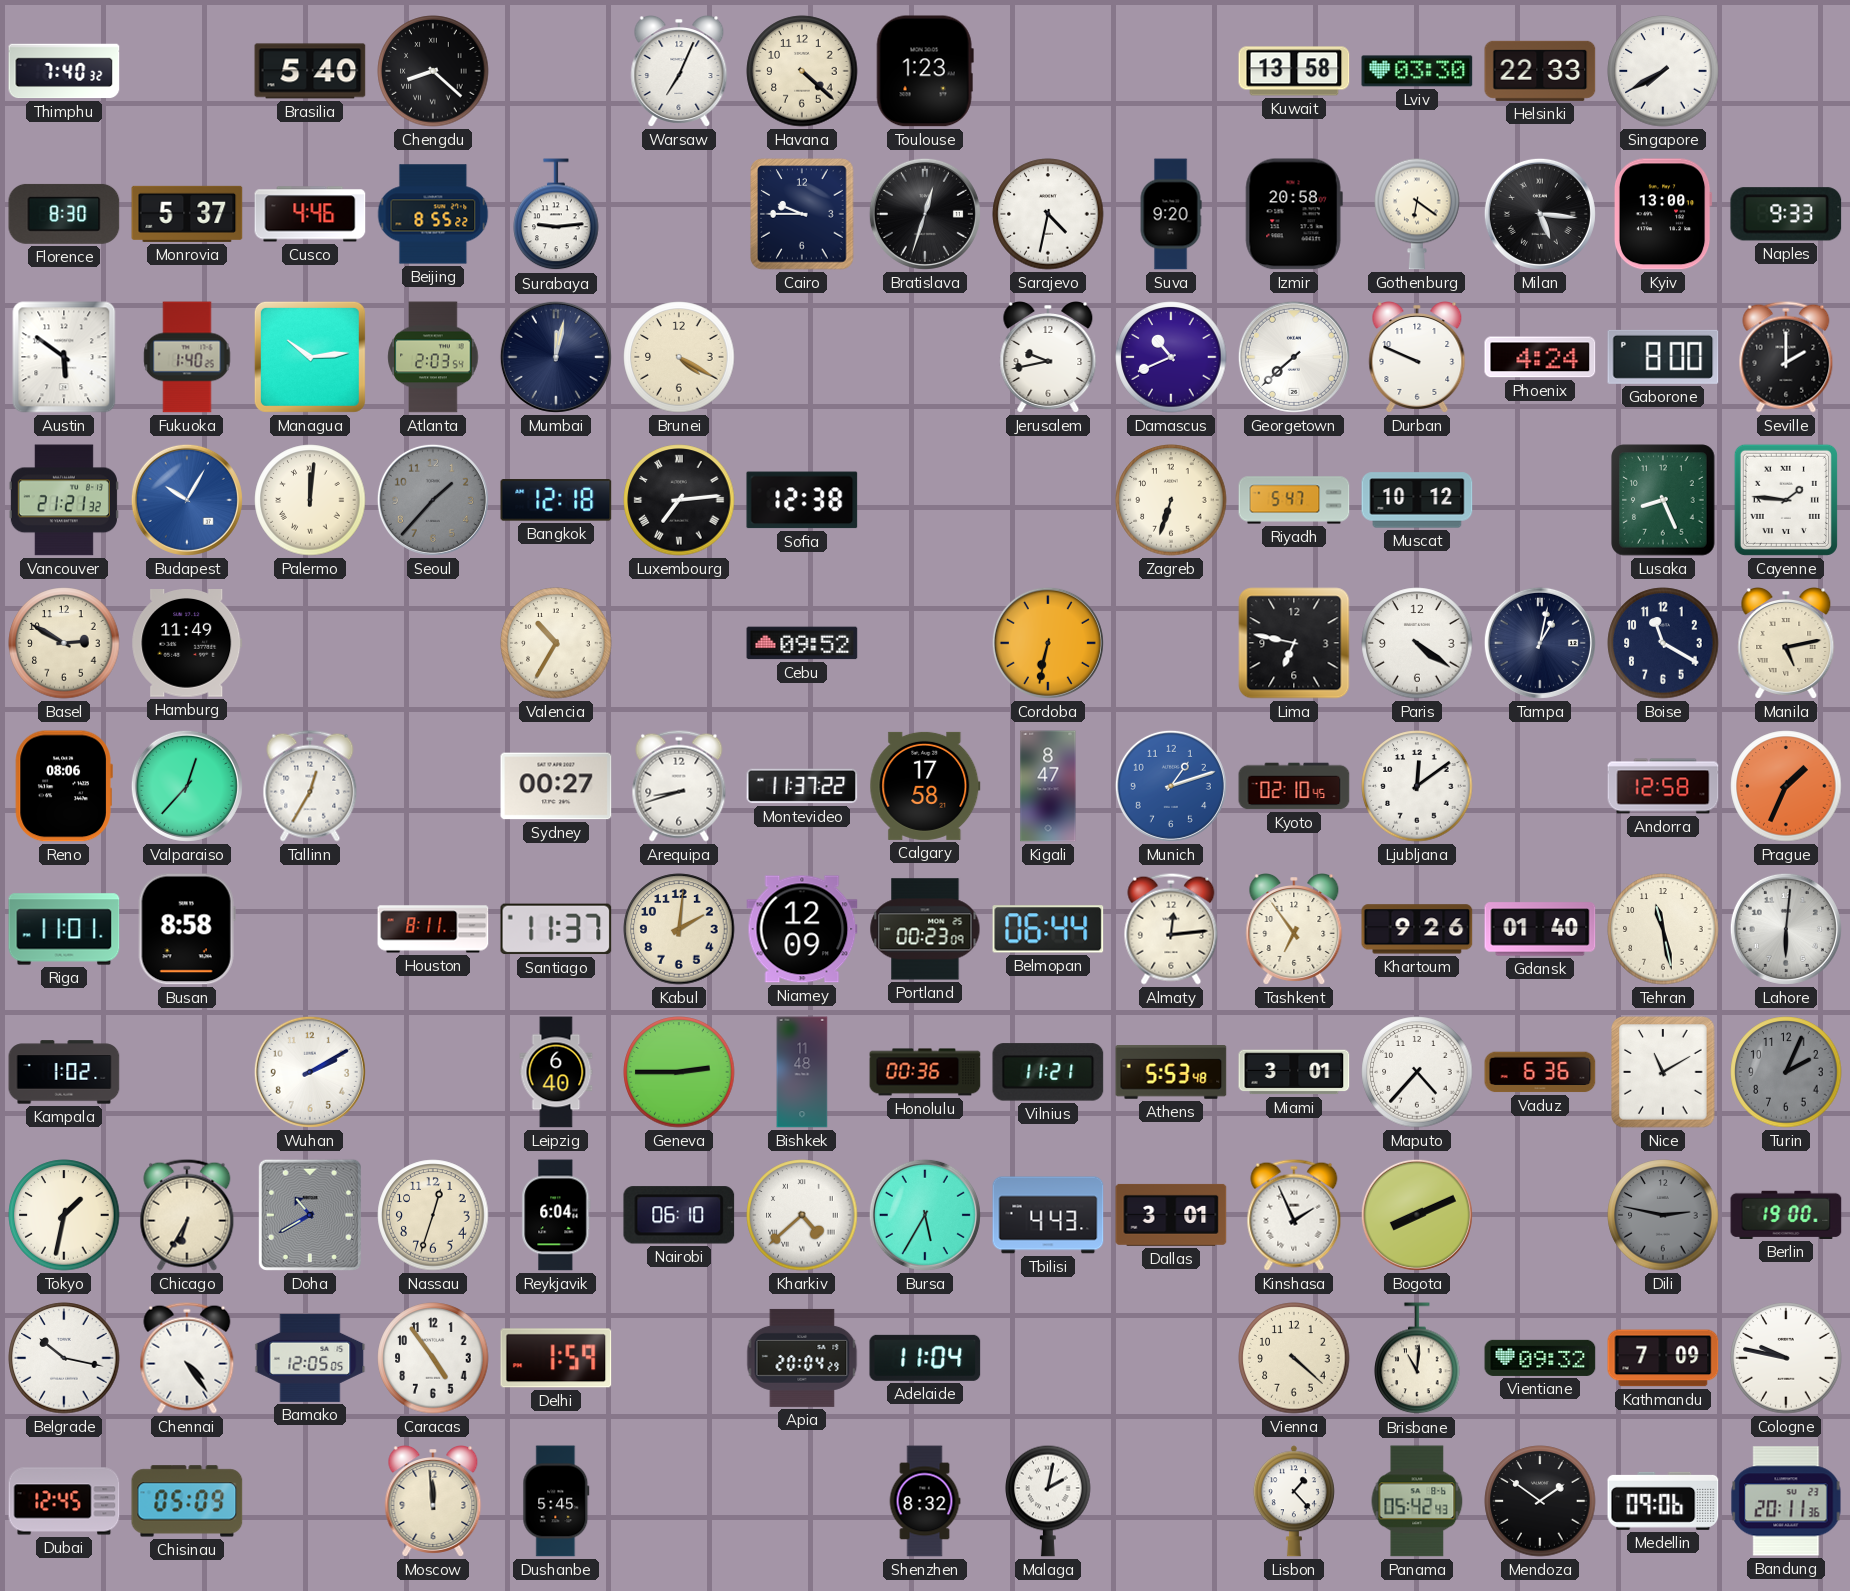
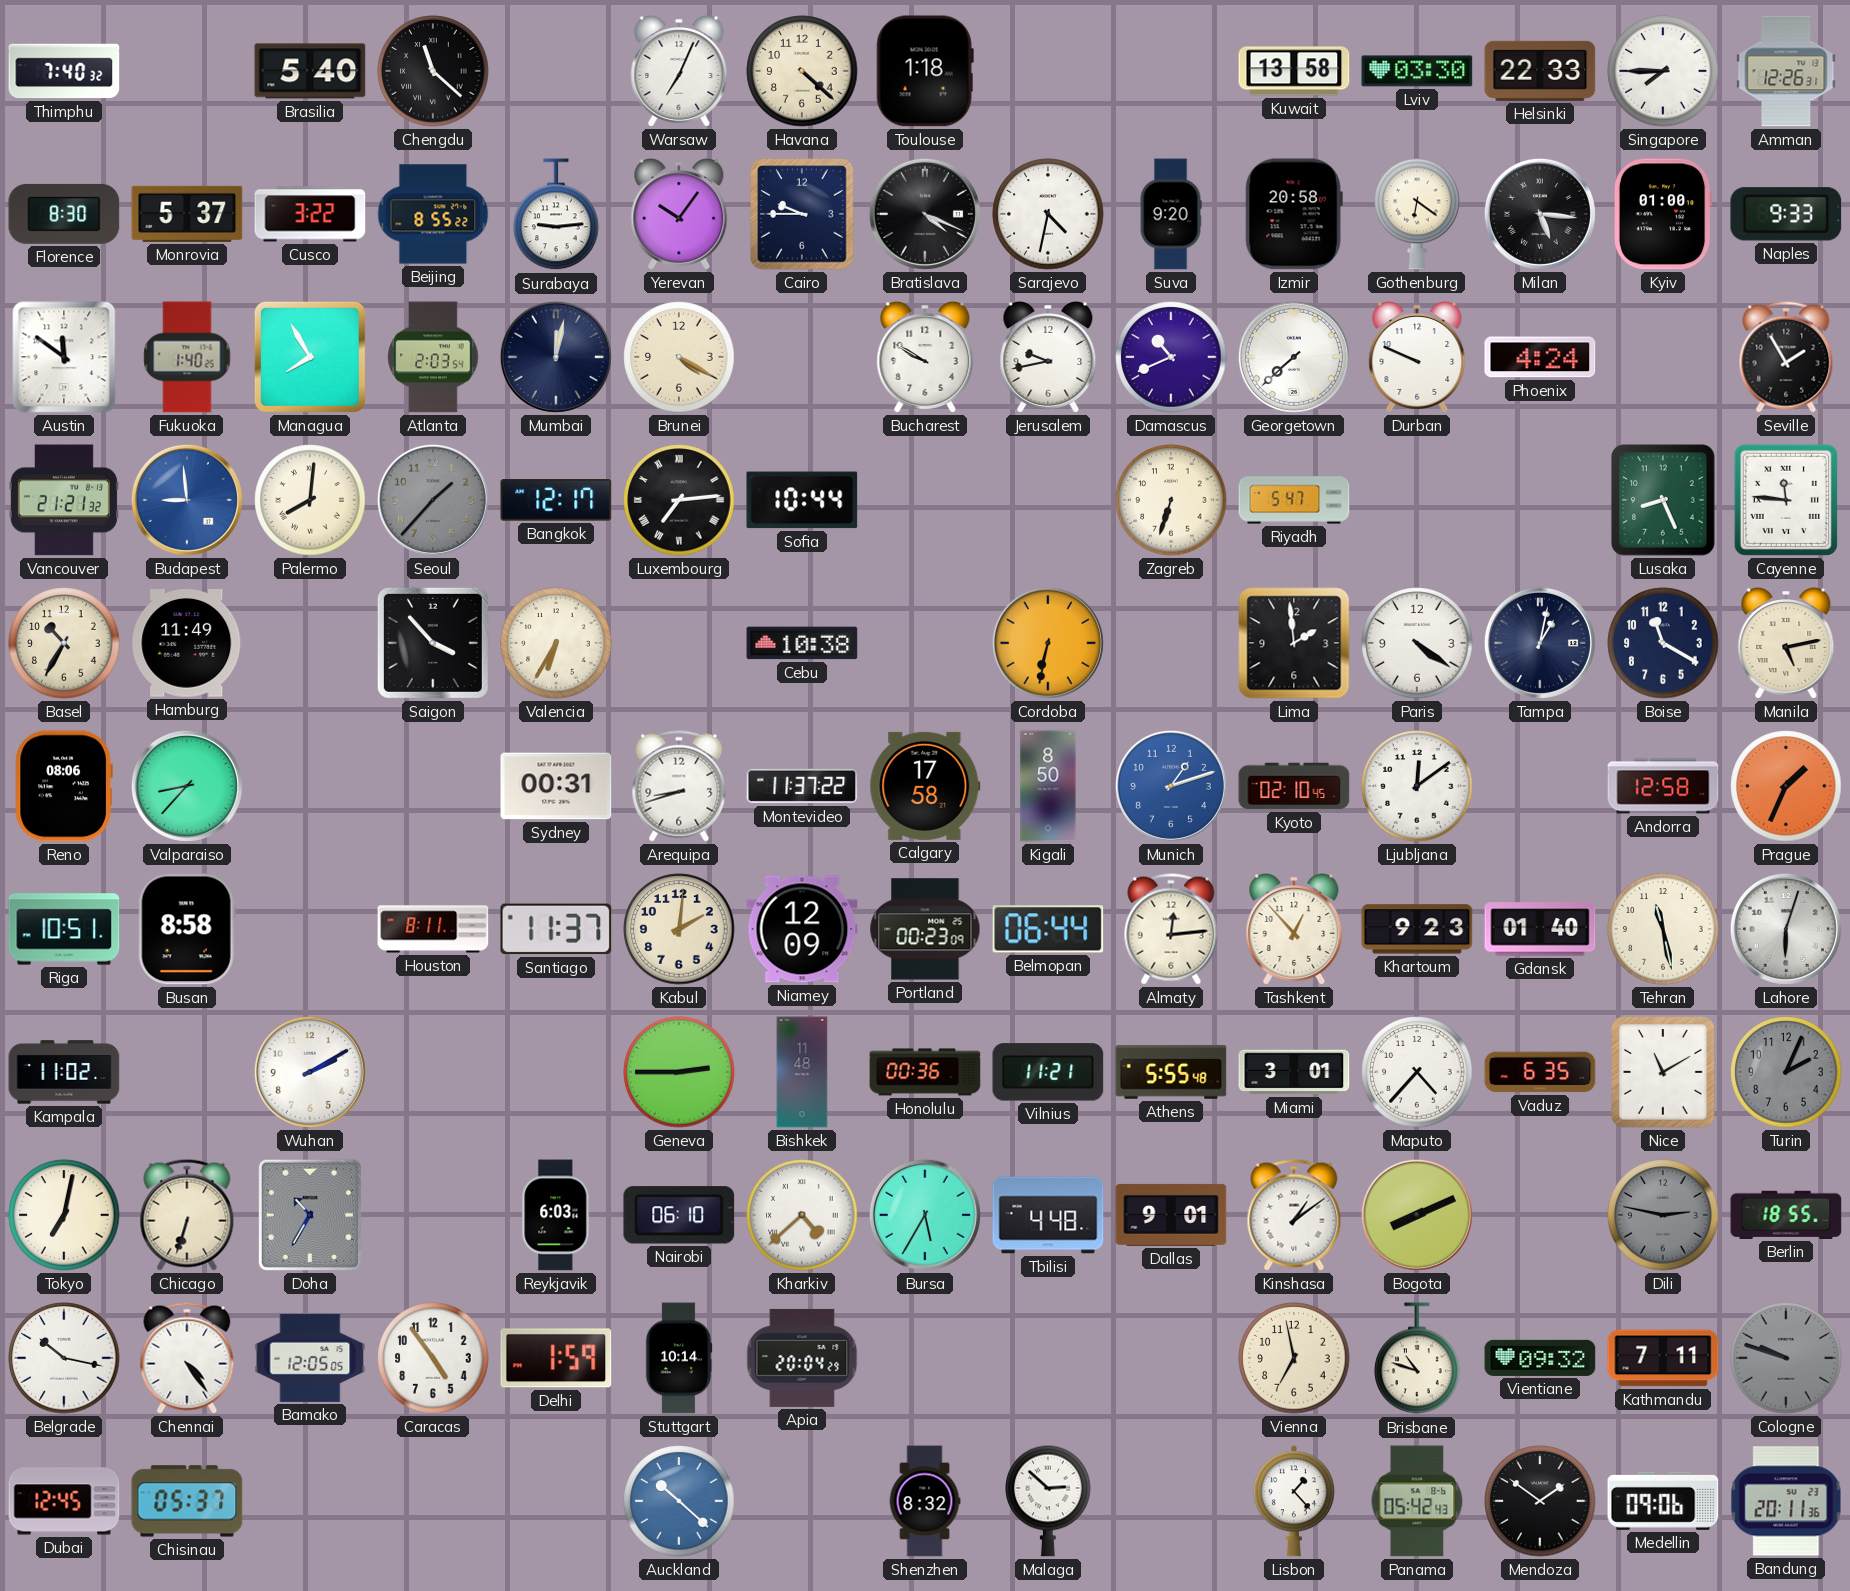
Chengdu: 8:22 -> 11:22
Toulouse: 1:23 -> 1:18
Singapore: 7:40 -> 7:45
Amman: none -> 12:26
Cusco: 4:46 -> 3:22
Yerevan: none -> 10:06
Bratislava: 12:33 -> 4:19
Kyiv: 13:00 -> 01:00
Austin: 5:51 -> 11:51
Managua: 10:14 -> 7:55
Bucharest: none -> 9:50
Gaborone: 8:00 -> none
Seville: 2:00 -> 1:55
Budapest: 10:05 -> 8:59
Palermo: 12:01 -> 8:01
Bangkok: 12:18 -> 12:17
Sofia: 12:38 -> 10:44
Muscat: 10:12 -> none
Cayenne: 1:46 -> 11:46
Basel: 2:50 -> 10:35
Saigon: none -> 3:53
Valencia: 10:35 -> 6:35
Cebu: 09:52 -> 10:38
Lima: 6:47 -> 1:59
Valparaiso: 12:37 -> 8:37
Tallinn: 12:35 -> none
Sydney: 00:27 -> 00:31
Kigali: 8:47 -> 8:50
Riga: 11:01 -> 10:51
Tashkent: 6:54 -> 12:53
Khartoum: 9:26 -> 9:23
Lahore: 6:01 -> 6:03
Kampala: 1:02 -> 11:02
Leipzig: 6:40 -> none
Athens: 5:53 -> 5:55
Vaduz: 6:36 -> 6:35
Tokyo: 1:32 -> 7:02
Chicago: 6:35 -> 6:33
Doha: 10:40 -> 10:35
Nassau: 12:33 -> none
Reykjavik: 6:04 -> 6:03
Tbilisi: 4:43 -> 4:48
Dallas: 3:01 -> 9:01
Kinshasa: 1:56 -> 1:09
Berlin: 19:00 -> 18:55
Stuttgart: none -> 10:14
Adelaide: 11:04 -> none
Vienna: 4:22 -> 6:58
Brisbane: 11:01 -> 10:48
Kathmandu: 7:09 -> 7:11
Cologne: 9:47 -> 9:48
Cologne dial: white -> grey
Chisinau: 05:09 -> 05:37
Moscow: 11:59 -> none
Dushanbe: 5:45 -> none
Auckland: none -> 10:22
Malaga: 2:02 -> 2:52
